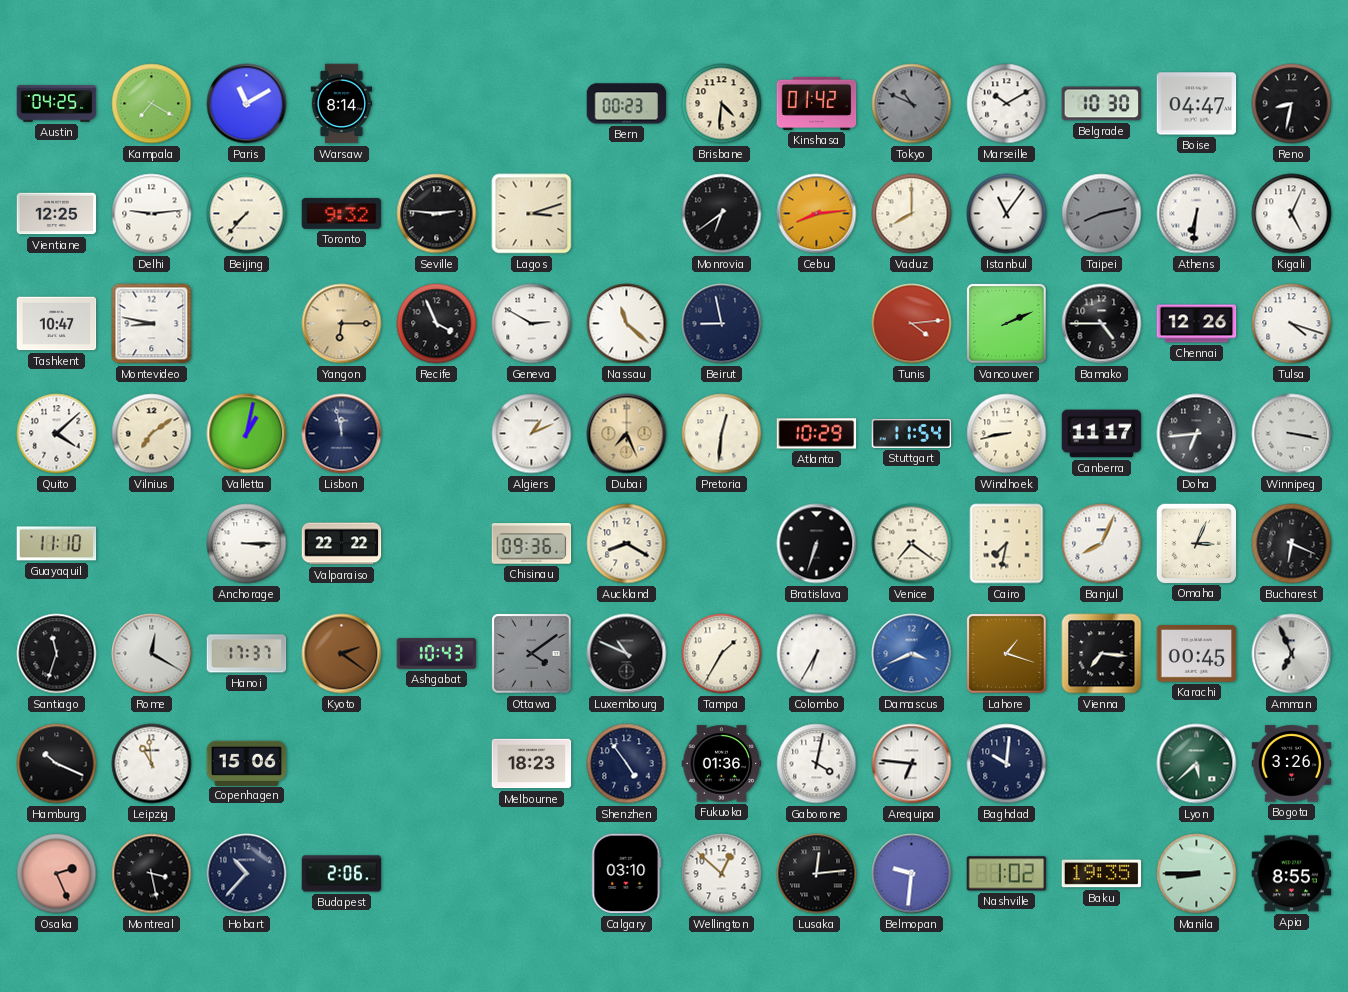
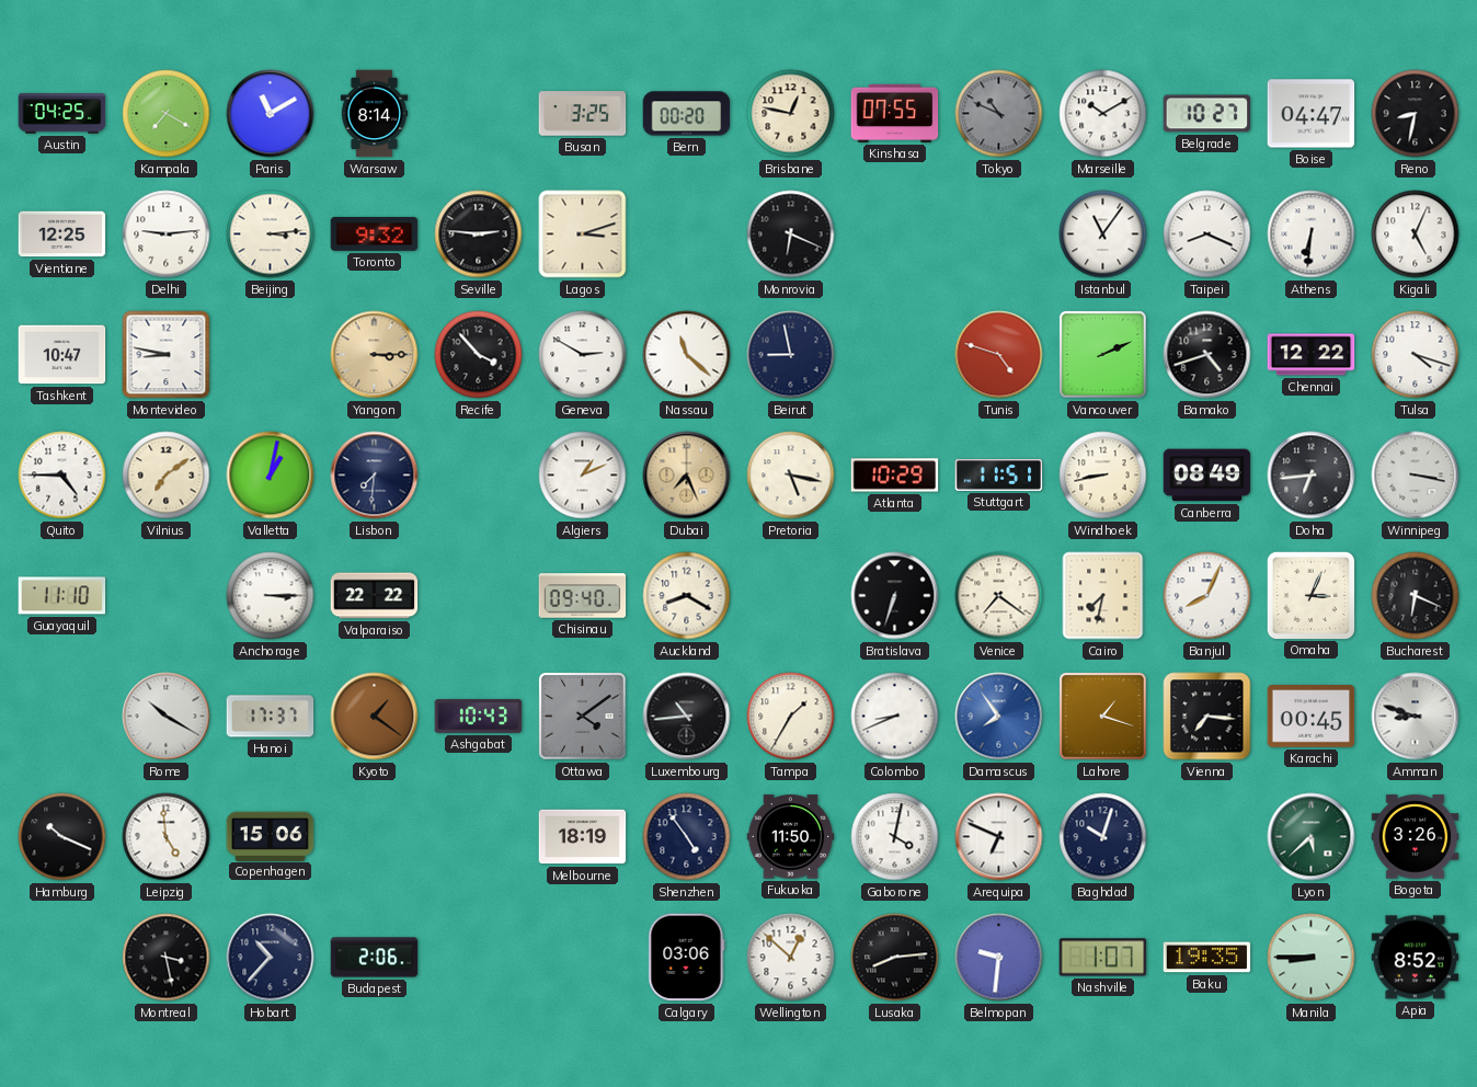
Busan: none -> 3:25
Bern: 00:23 -> 00:20
Brisbane: 4:31 -> 12:47
Kinshasa: 01:42 -> 07:55
Belgrade: 10:30 -> 10:27
Beijing: 7:37 -> 3:14
Monrovia: 6:39 -> 6:19
Cebu: 8:14 -> none
Vaduz: 8:00 -> none
Taipei: 8:13 -> 8:19
Taipei dial: grey -> white
Yangon: 6:15 -> 3:15
Recife: 3:56 -> 3:53
Tunis: 4:14 -> 4:48
Bamako: 4:45 -> 4:42
Chennai: 12:26 -> 12:22
Quito: 4:08 -> 4:45
Lisbon: 11:58 -> 7:31
Pretoria: 12:31 -> 5:17
Stuttgart: 11:54 -> 11:51
Canberra: 11:17 -> 08:49
Chisinau: 09:36 -> 09:40
Santiago: 11:33 -> none
Rome: 12:20 -> 10:20
Kyoto: 2:21 -> 1:21
Luxembourg: 10:49 -> 10:44
Colombo: 6:35 -> 8:41
Damascus: 3:41 -> 7:54
Amman: 6:56 -> 8:48
Leipzig: 10:59 -> 4:59
Melbourne: 18:23 -> 18:19
Fukuoka: 01:36 -> 11:50
Arequipa: 6:46 -> 6:49
Baghdad: 10:01 -> 10:03
Osaka: 2:26 -> none
Calgary: 03:10 -> 03:06
Lusaka: 12:14 -> 8:14
Nashville: 1:02 -> 1:07
Apia: 8:55 -> 8:52
